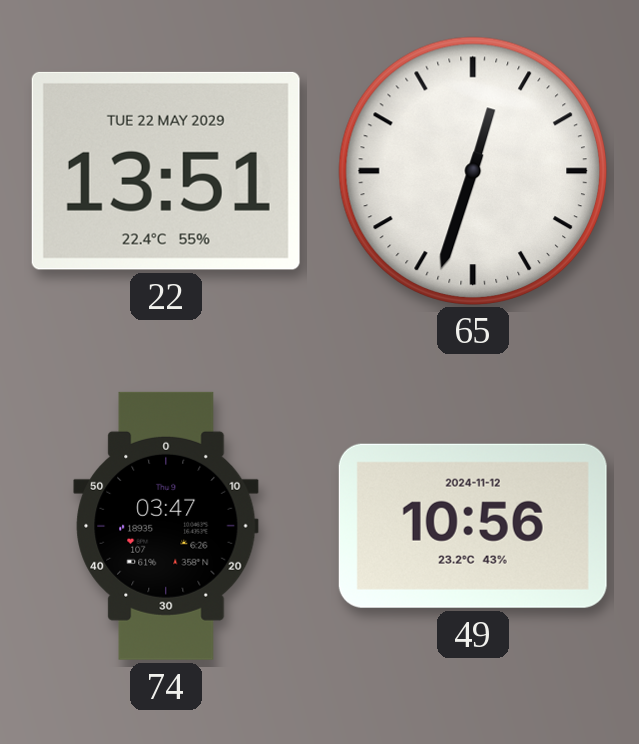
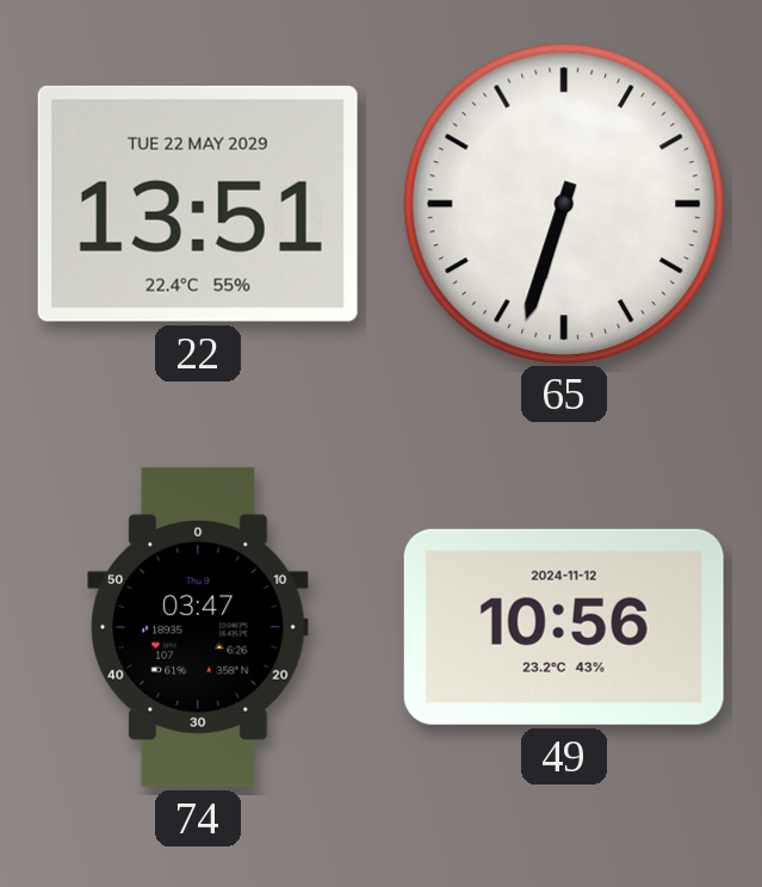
65: 12:33 -> 6:33
